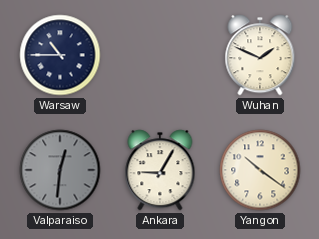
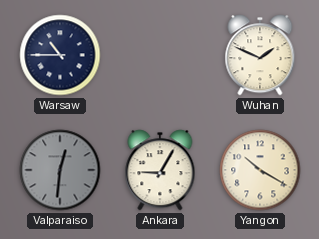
Yangon: 10:21 -> 10:20
